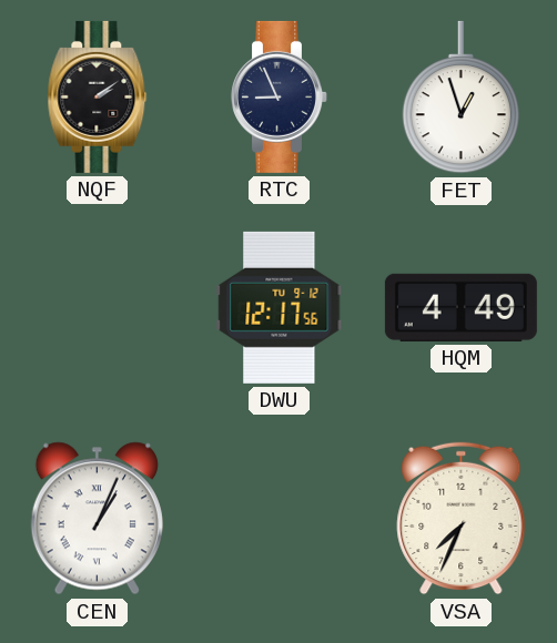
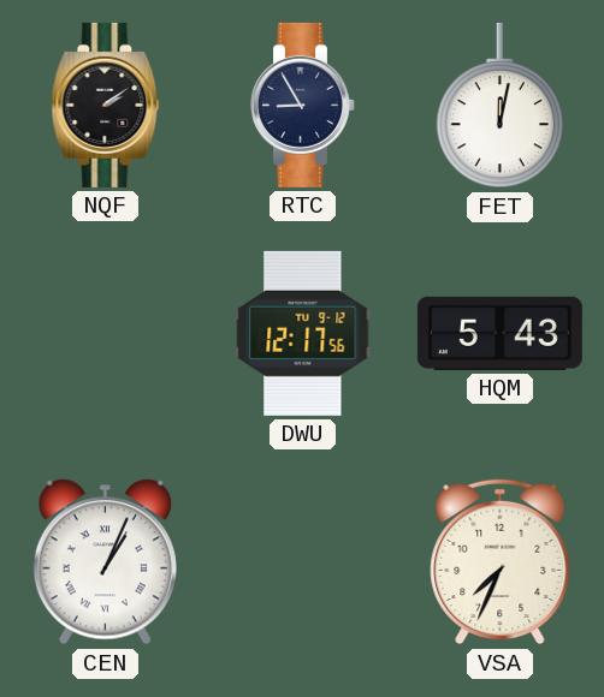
RTC: 8:56 -> 8:55
FET: 12:57 -> 12:02
HQM: 4:49 -> 5:43
